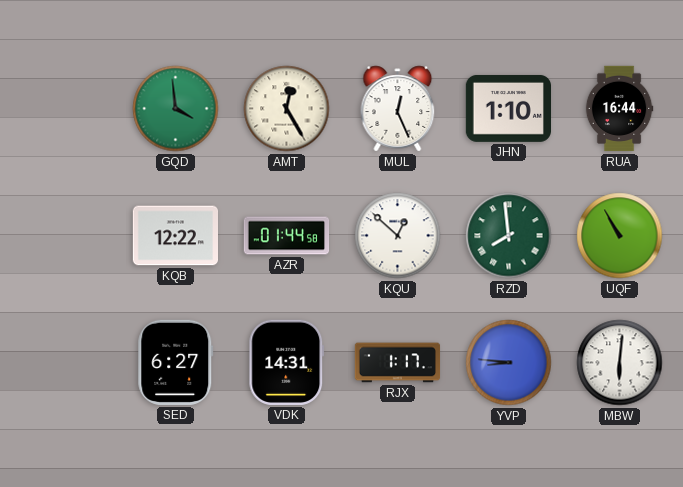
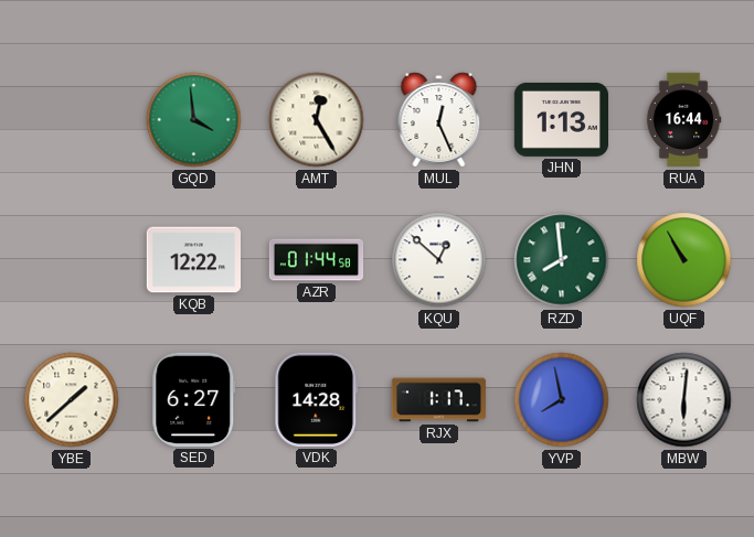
JHN: 1:10 -> 1:13
YBE: none -> 1:38
VDK: 14:31 -> 14:28
YVP: 8:46 -> 7:58
